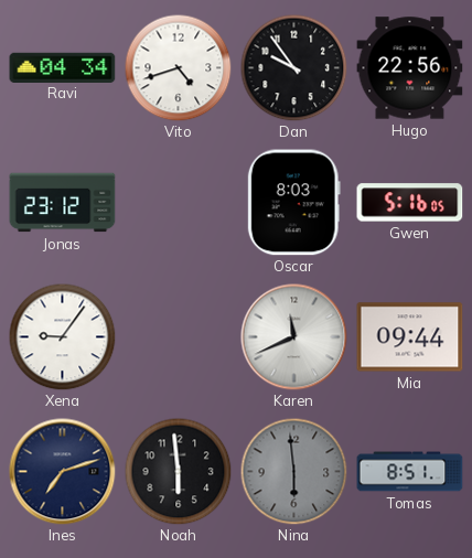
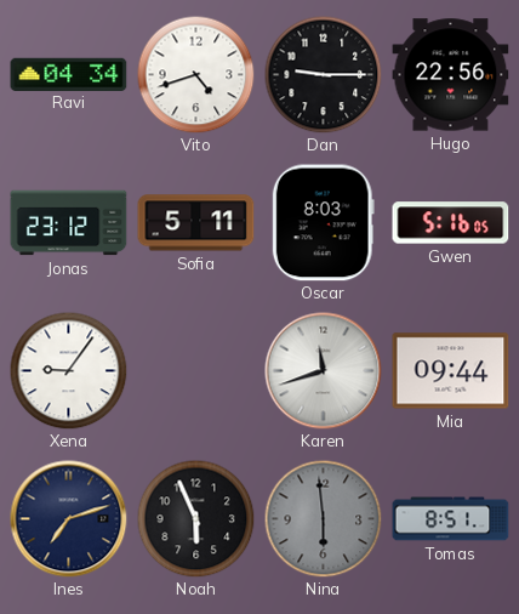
Dan: 9:54 -> 9:15
Sofia: none -> 5:11
Karen: 11:41 -> 11:42
Noah: 5:59 -> 5:56
